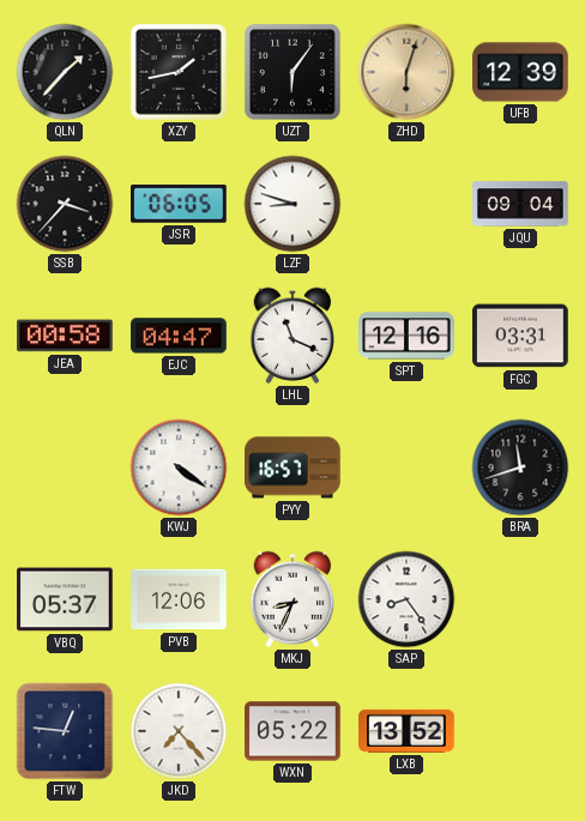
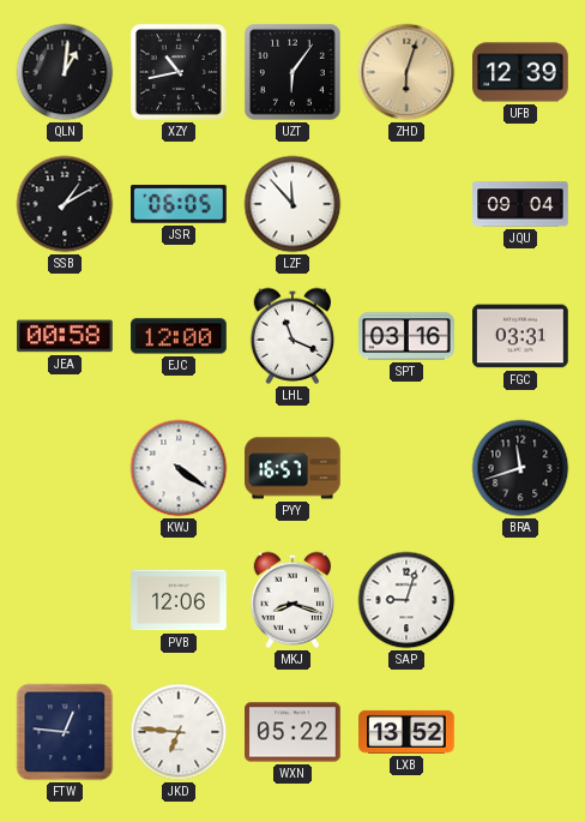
QLN: 1:37 -> 1:01
XZY: 1:43 -> 10:43
SSB: 3:37 -> 1:10
LZF: 8:48 -> 11:53
EJC: 04:47 -> 12:00
SPT: 12:16 -> 03:16
VBQ: 05:37 -> none
MKJ: 8:34 -> 8:18
SAP: 8:24 -> 9:03
JKD: 7:23 -> 6:46
